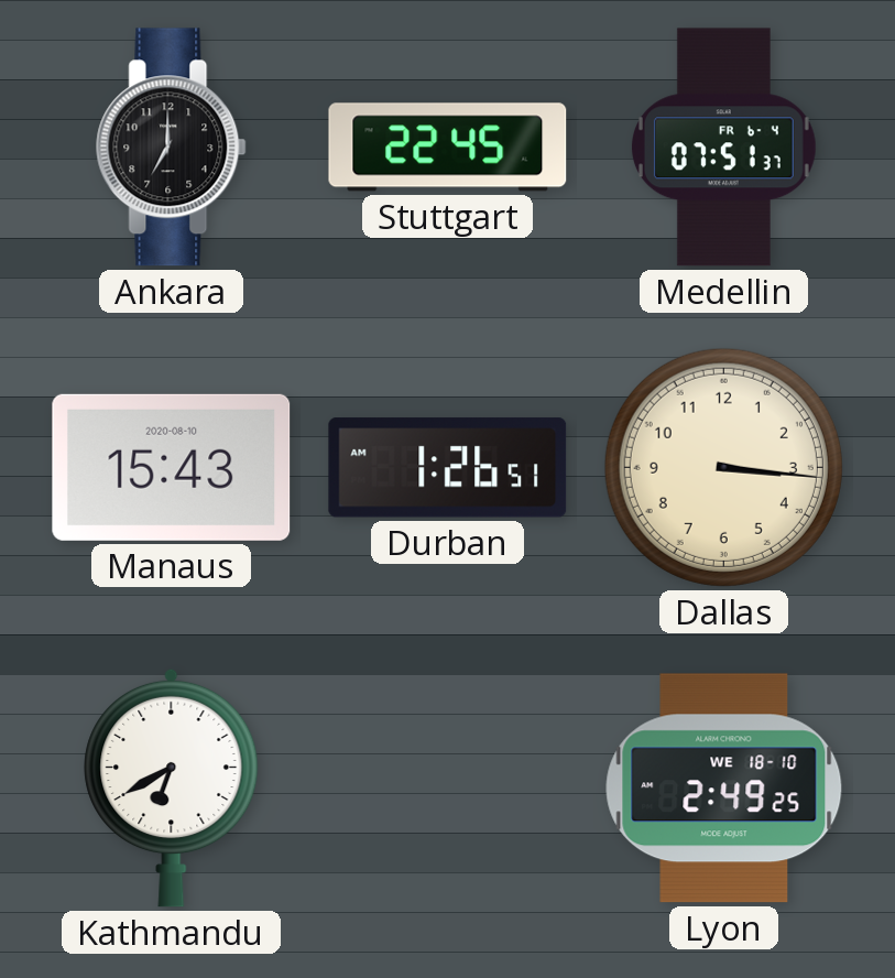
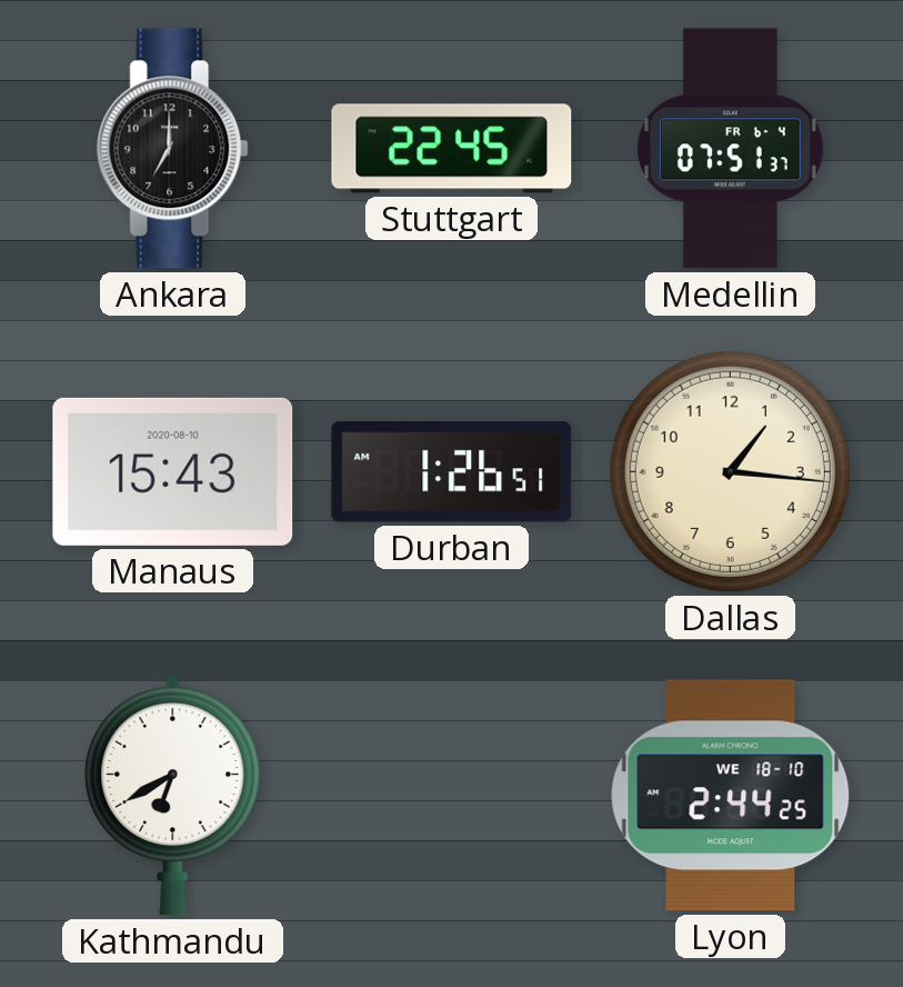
Dallas: 3:16 -> 1:16
Lyon: 2:49 -> 2:44
